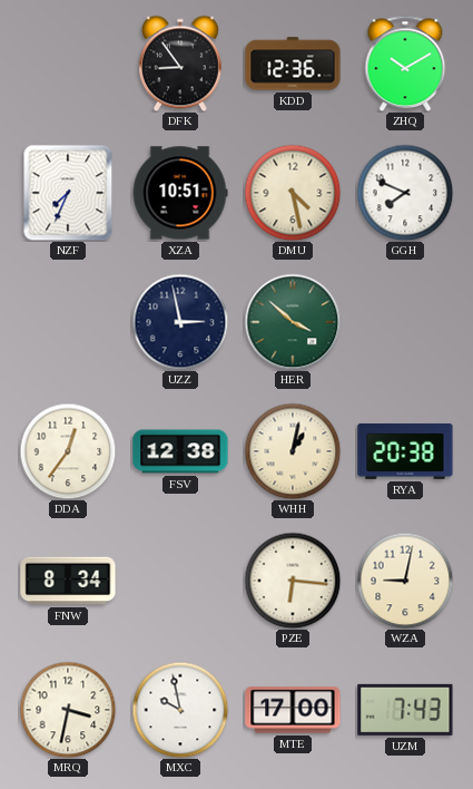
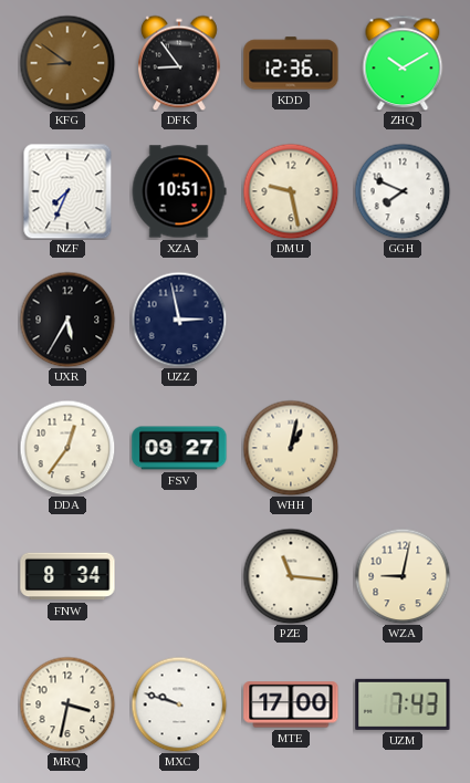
KFG: none -> 8:51
DMU: 4:28 -> 9:28
UXR: none -> 5:35
HER: 3:52 -> none
FSV: 12:38 -> 09:27
RYA: 20:38 -> none
PZE: 6:16 -> 11:16
MXC: 9:58 -> 9:48
